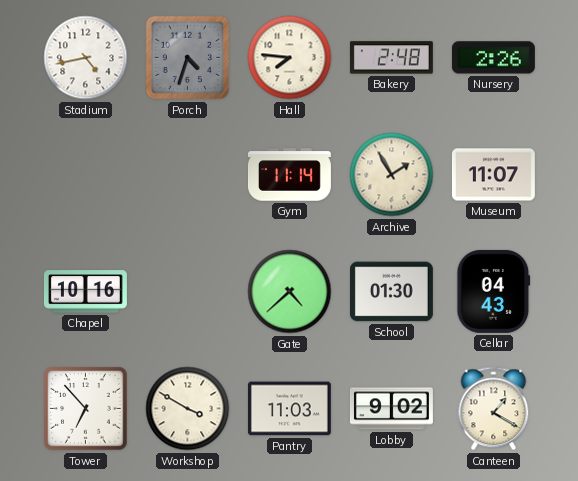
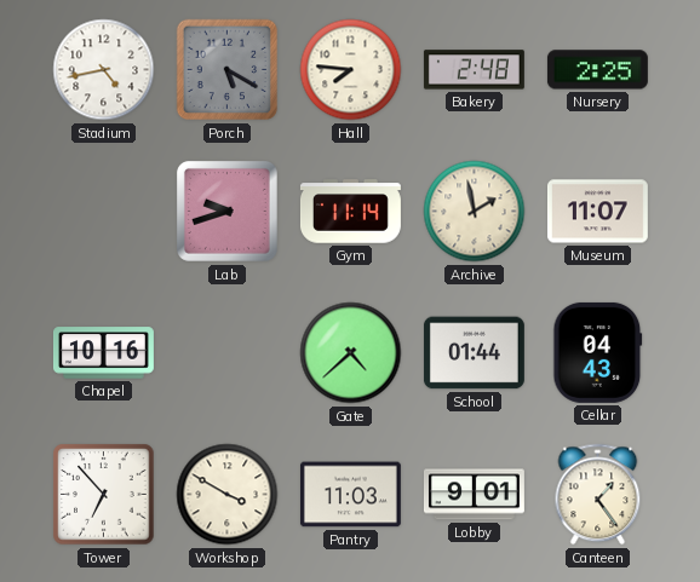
Porch: 4:33 -> 5:20
Nursery: 2:26 -> 2:25
Lab: none -> 9:42
Archive: 1:55 -> 1:58
School: 01:30 -> 01:44
Lobby: 9:02 -> 9:01
Canteen: 1:20 -> 1:24
